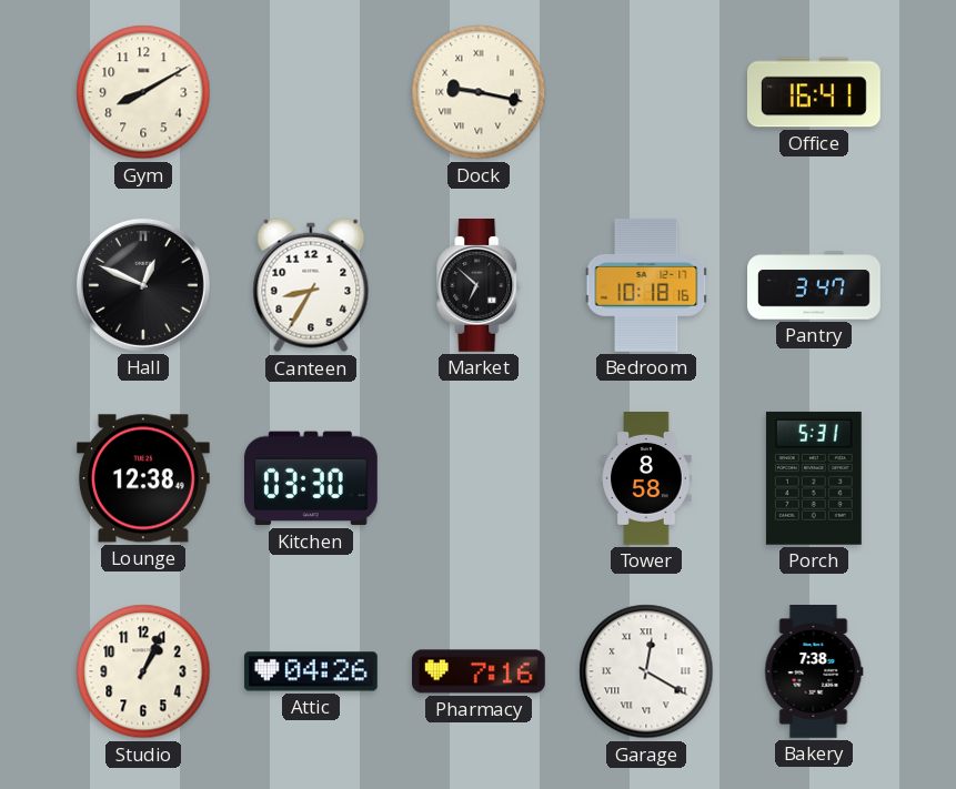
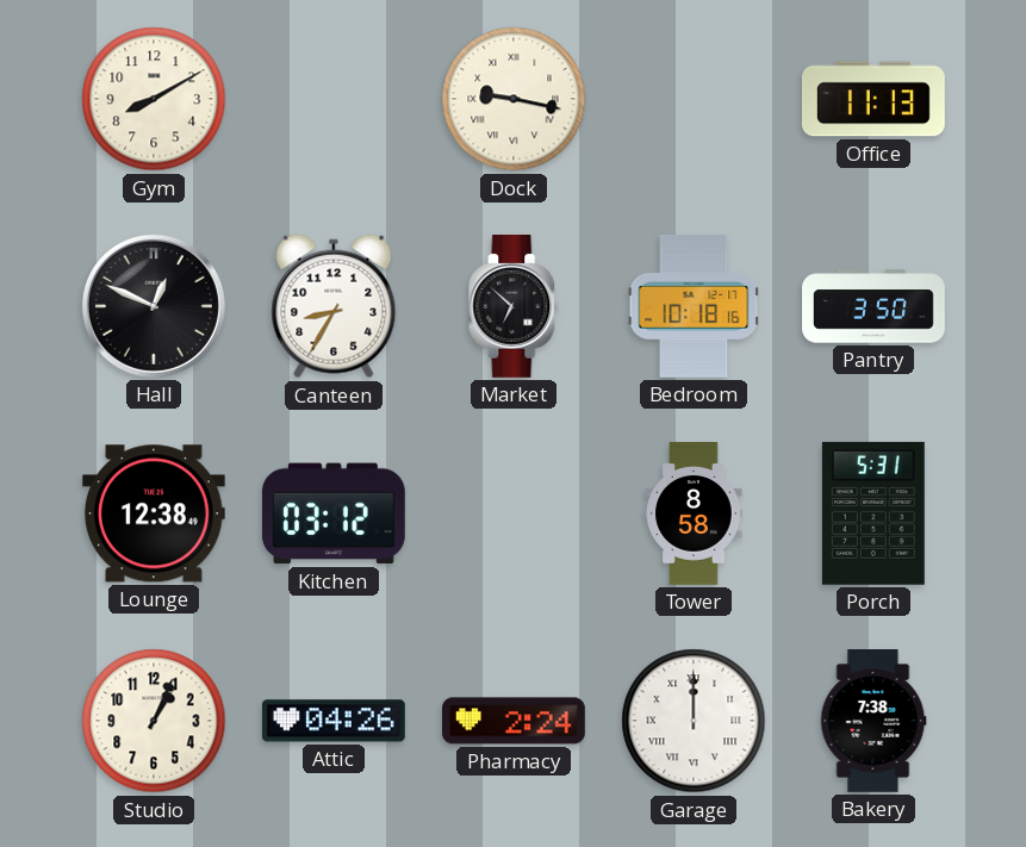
Office: 16:41 -> 11:13
Pantry: 3:47 -> 3:50
Kitchen: 03:30 -> 03:12
Pharmacy: 7:16 -> 2:24
Garage: 12:20 -> 12:00
